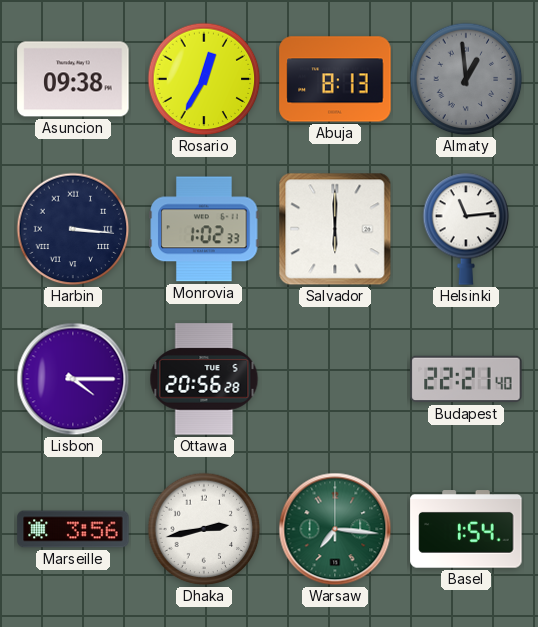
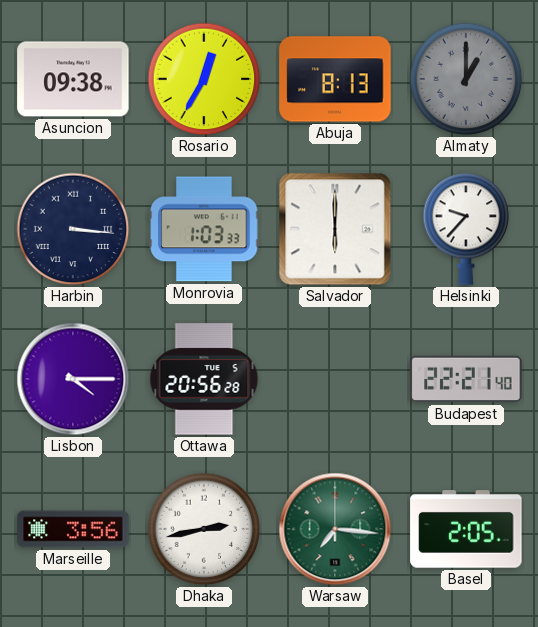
Almaty: 12:59 -> 1:00
Monrovia: 1:02 -> 1:03
Helsinki: 11:14 -> 9:37
Basel: 1:54 -> 2:05
